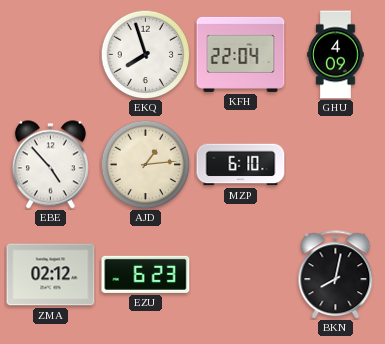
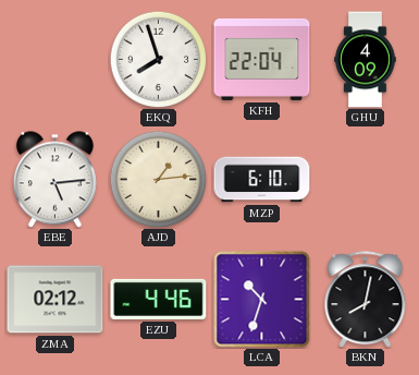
EBE: 4:53 -> 5:14
EZU: 6:23 -> 4:46
LCA: none -> 10:33
